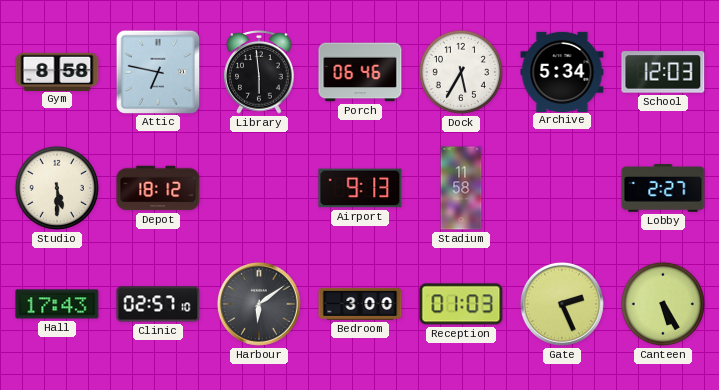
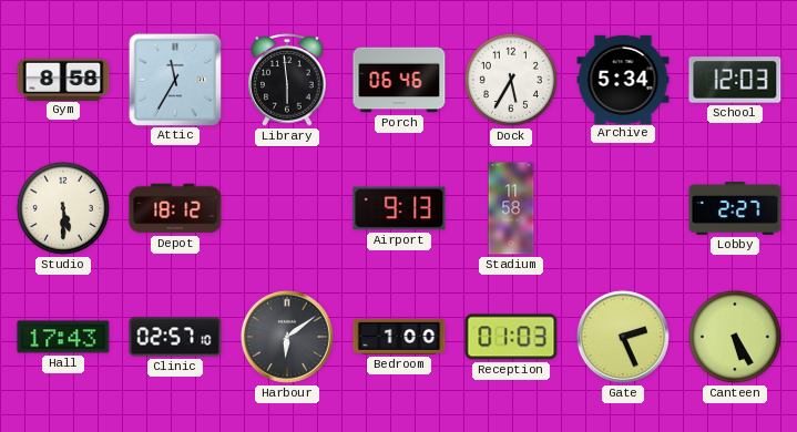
Attic: 6:47 -> 11:35
Bedroom: 3:00 -> 1:00
